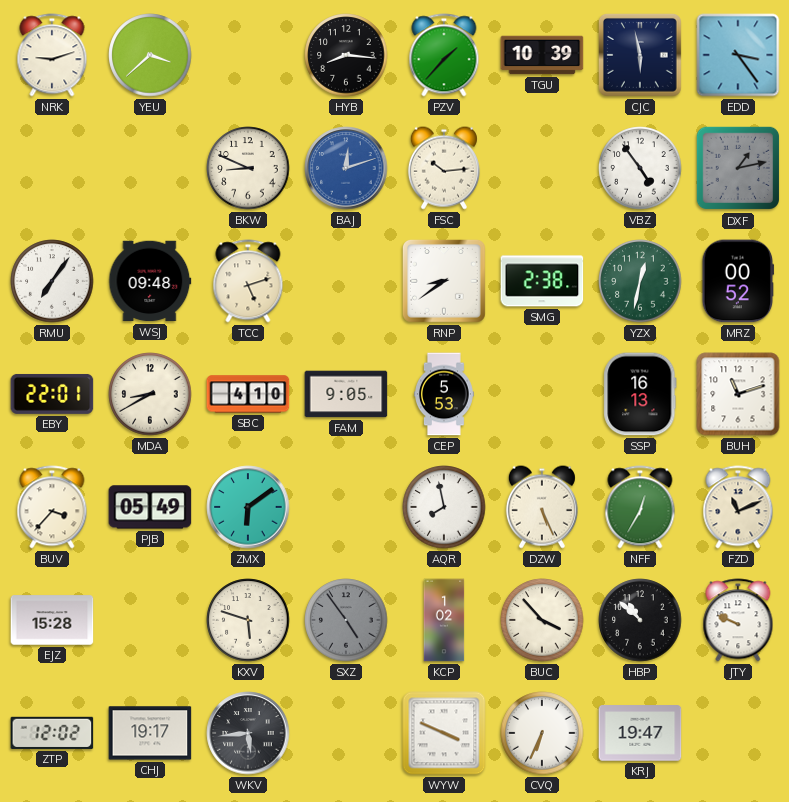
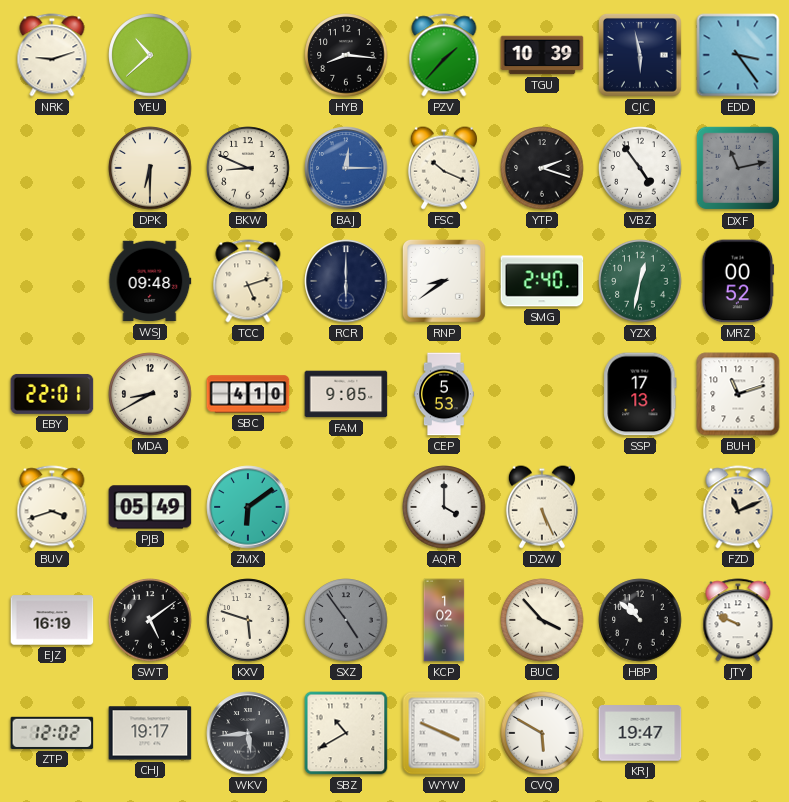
YEU: 3:38 -> 10:38
DPK: none -> 6:30
BAJ: 12:12 -> 12:15
FSC: 10:14 -> 10:19
YTP: none -> 2:18
DXF: 1:13 -> 11:13
RMU: 7:06 -> none
RCR: none -> 6:00
SMG: 2:38 -> 2:40
SSP: 16:13 -> 17:13
BUV: 3:37 -> 3:42
AQR: 7:58 -> 4:00
NFF: 12:35 -> none
EJZ: 15:28 -> 16:19
SWT: none -> 5:09
SBZ: none -> 10:40
CVQ: 6:34 -> 5:50
